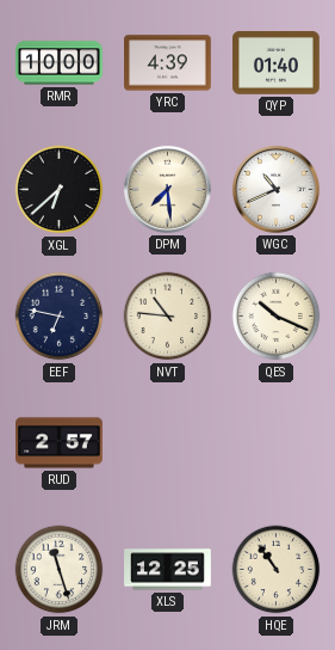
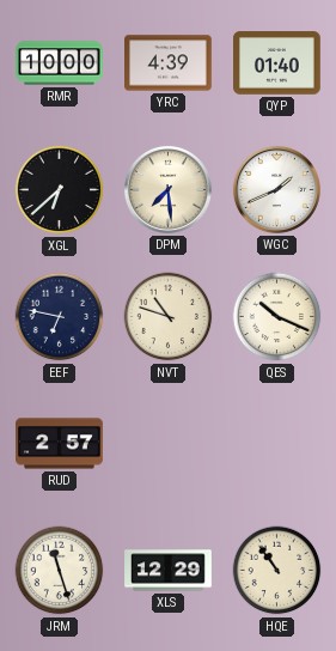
WGC: 10:41 -> 1:41
NVT: 10:46 -> 10:48
XLS: 12:25 -> 12:29
